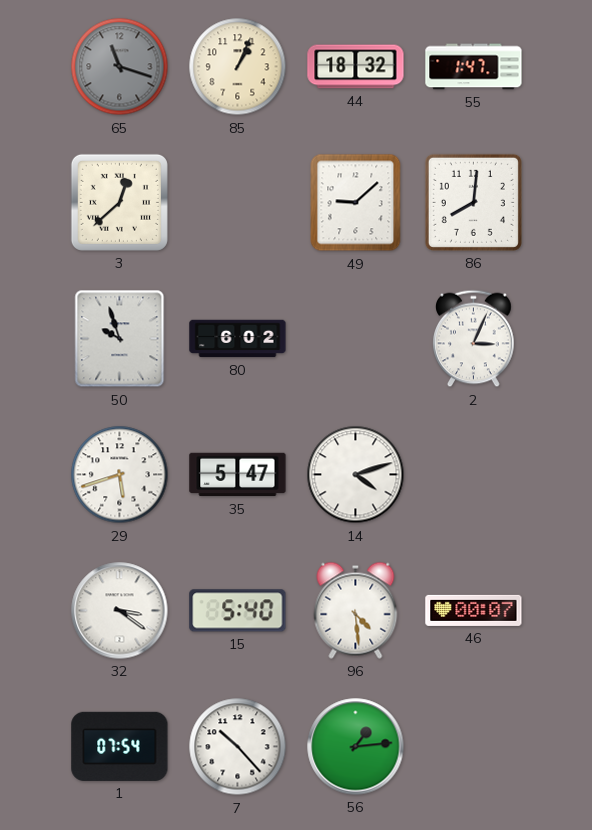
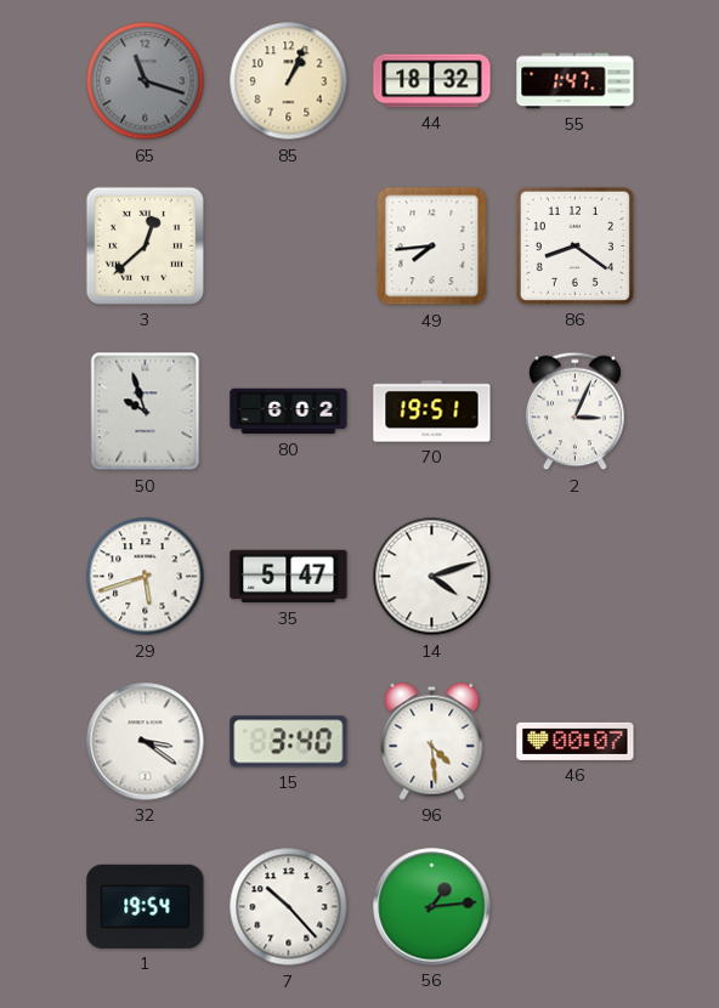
49: 9:08 -> 7:44
86: 8:01 -> 8:21
70: none -> 19:51
15: 5:40 -> 3:40
1: 07:54 -> 19:54
